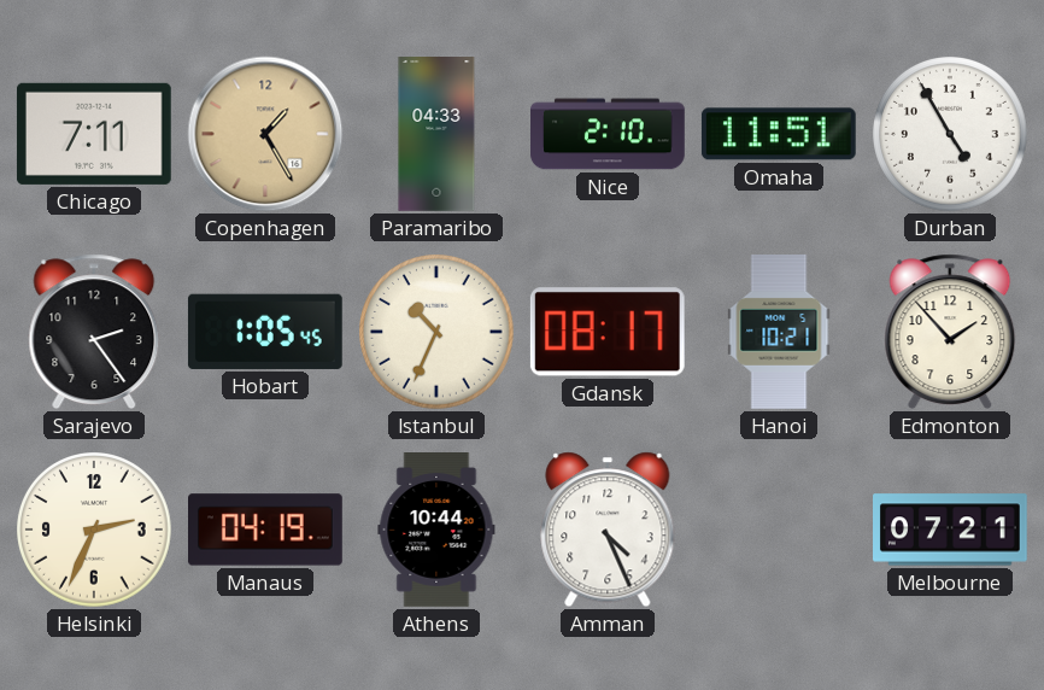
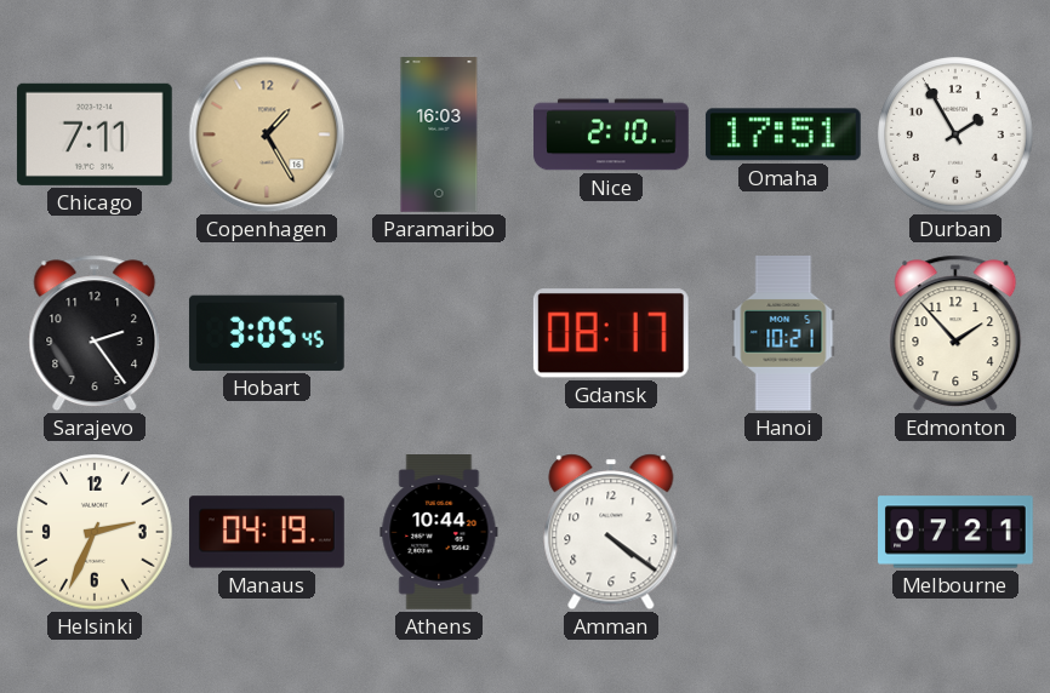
Paramaribo: 04:33 -> 16:03
Omaha: 11:51 -> 17:51
Durban: 4:55 -> 1:55
Hobart: 1:05 -> 3:05
Istanbul: 10:34 -> none
Amman: 4:26 -> 4:21
